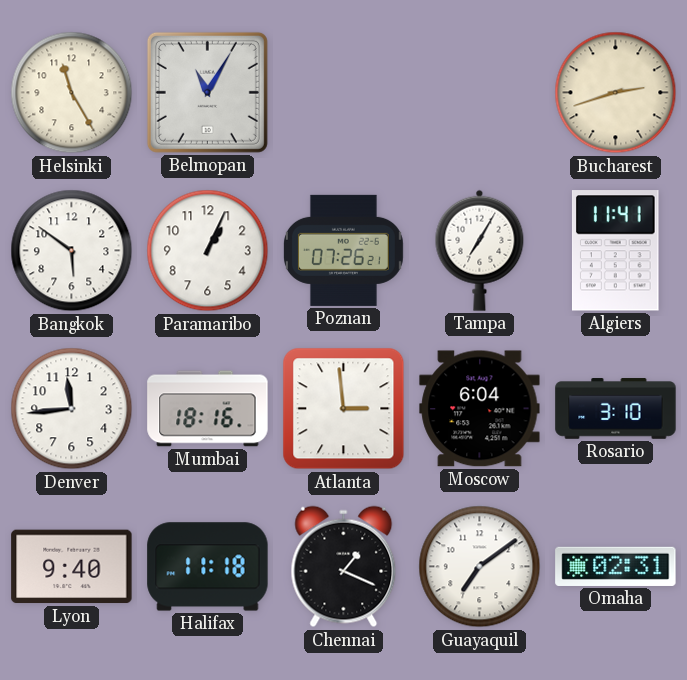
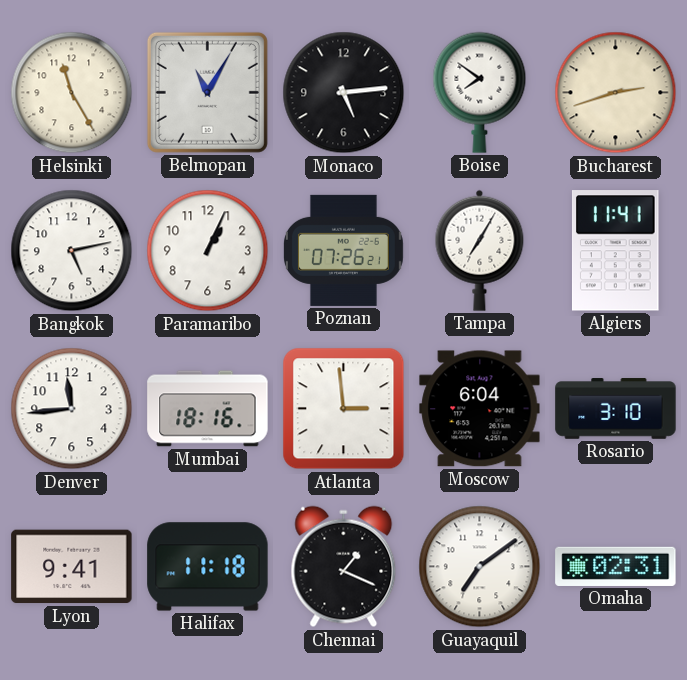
Monaco: none -> 5:14
Boise: none -> 7:51
Bangkok: 5:51 -> 5:13
Lyon: 9:40 -> 9:41
